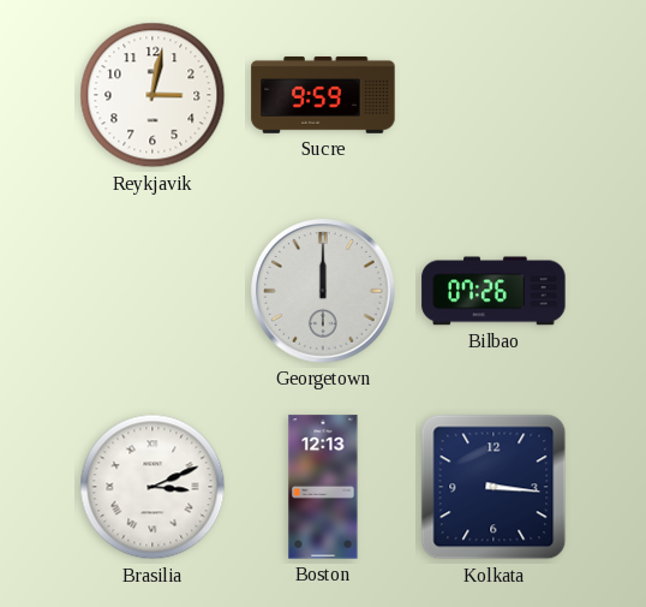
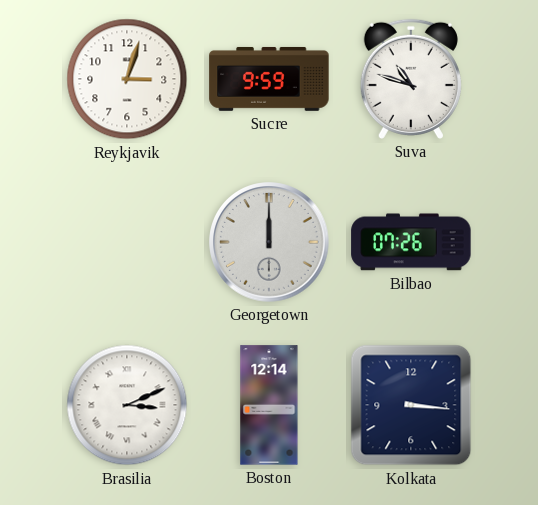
Reykjavik: 3:02 -> 3:03
Suva: none -> 10:48
Boston: 12:13 -> 12:14
